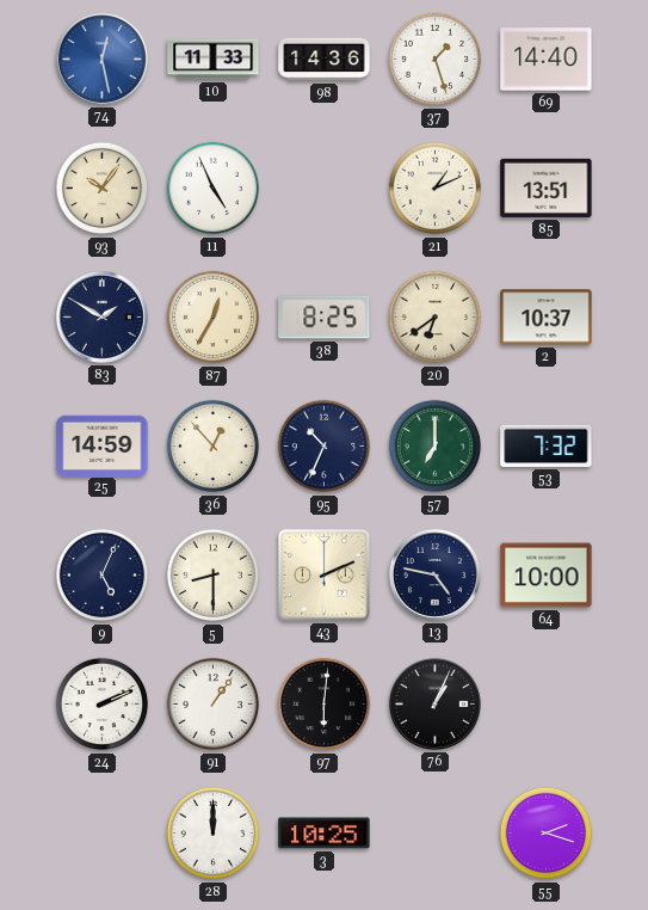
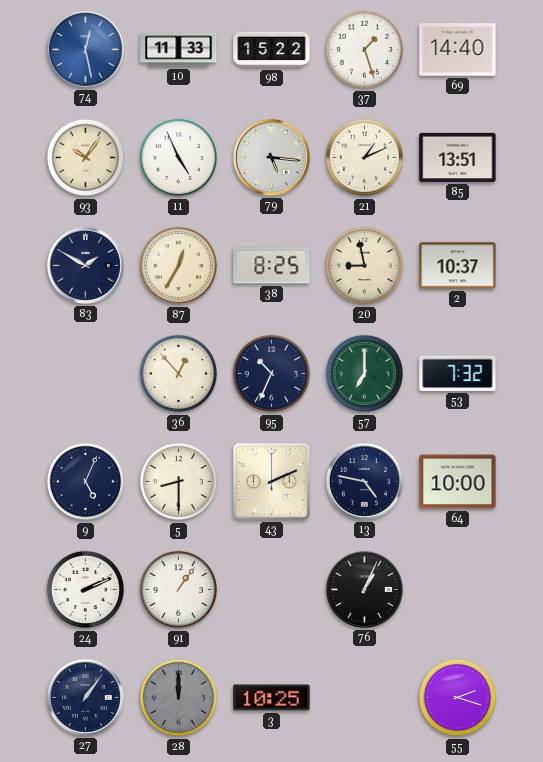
98: 14:36 -> 15:22
79: none -> 5:16
20: 6:39 -> 8:58
25: 14:59 -> none
97: 6:01 -> none
27: none -> 1:06
28 dial: white -> grey
